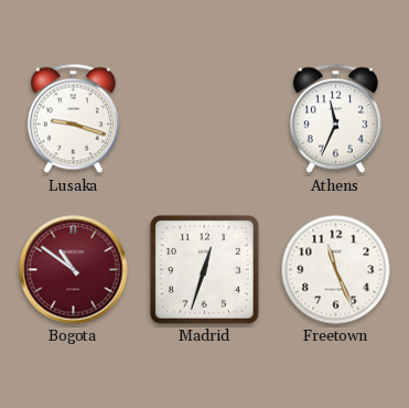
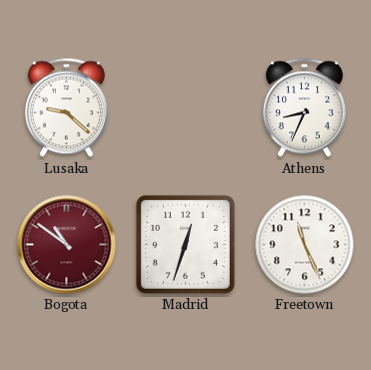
Lusaka: 9:18 -> 9:22
Athens: 11:34 -> 8:34
